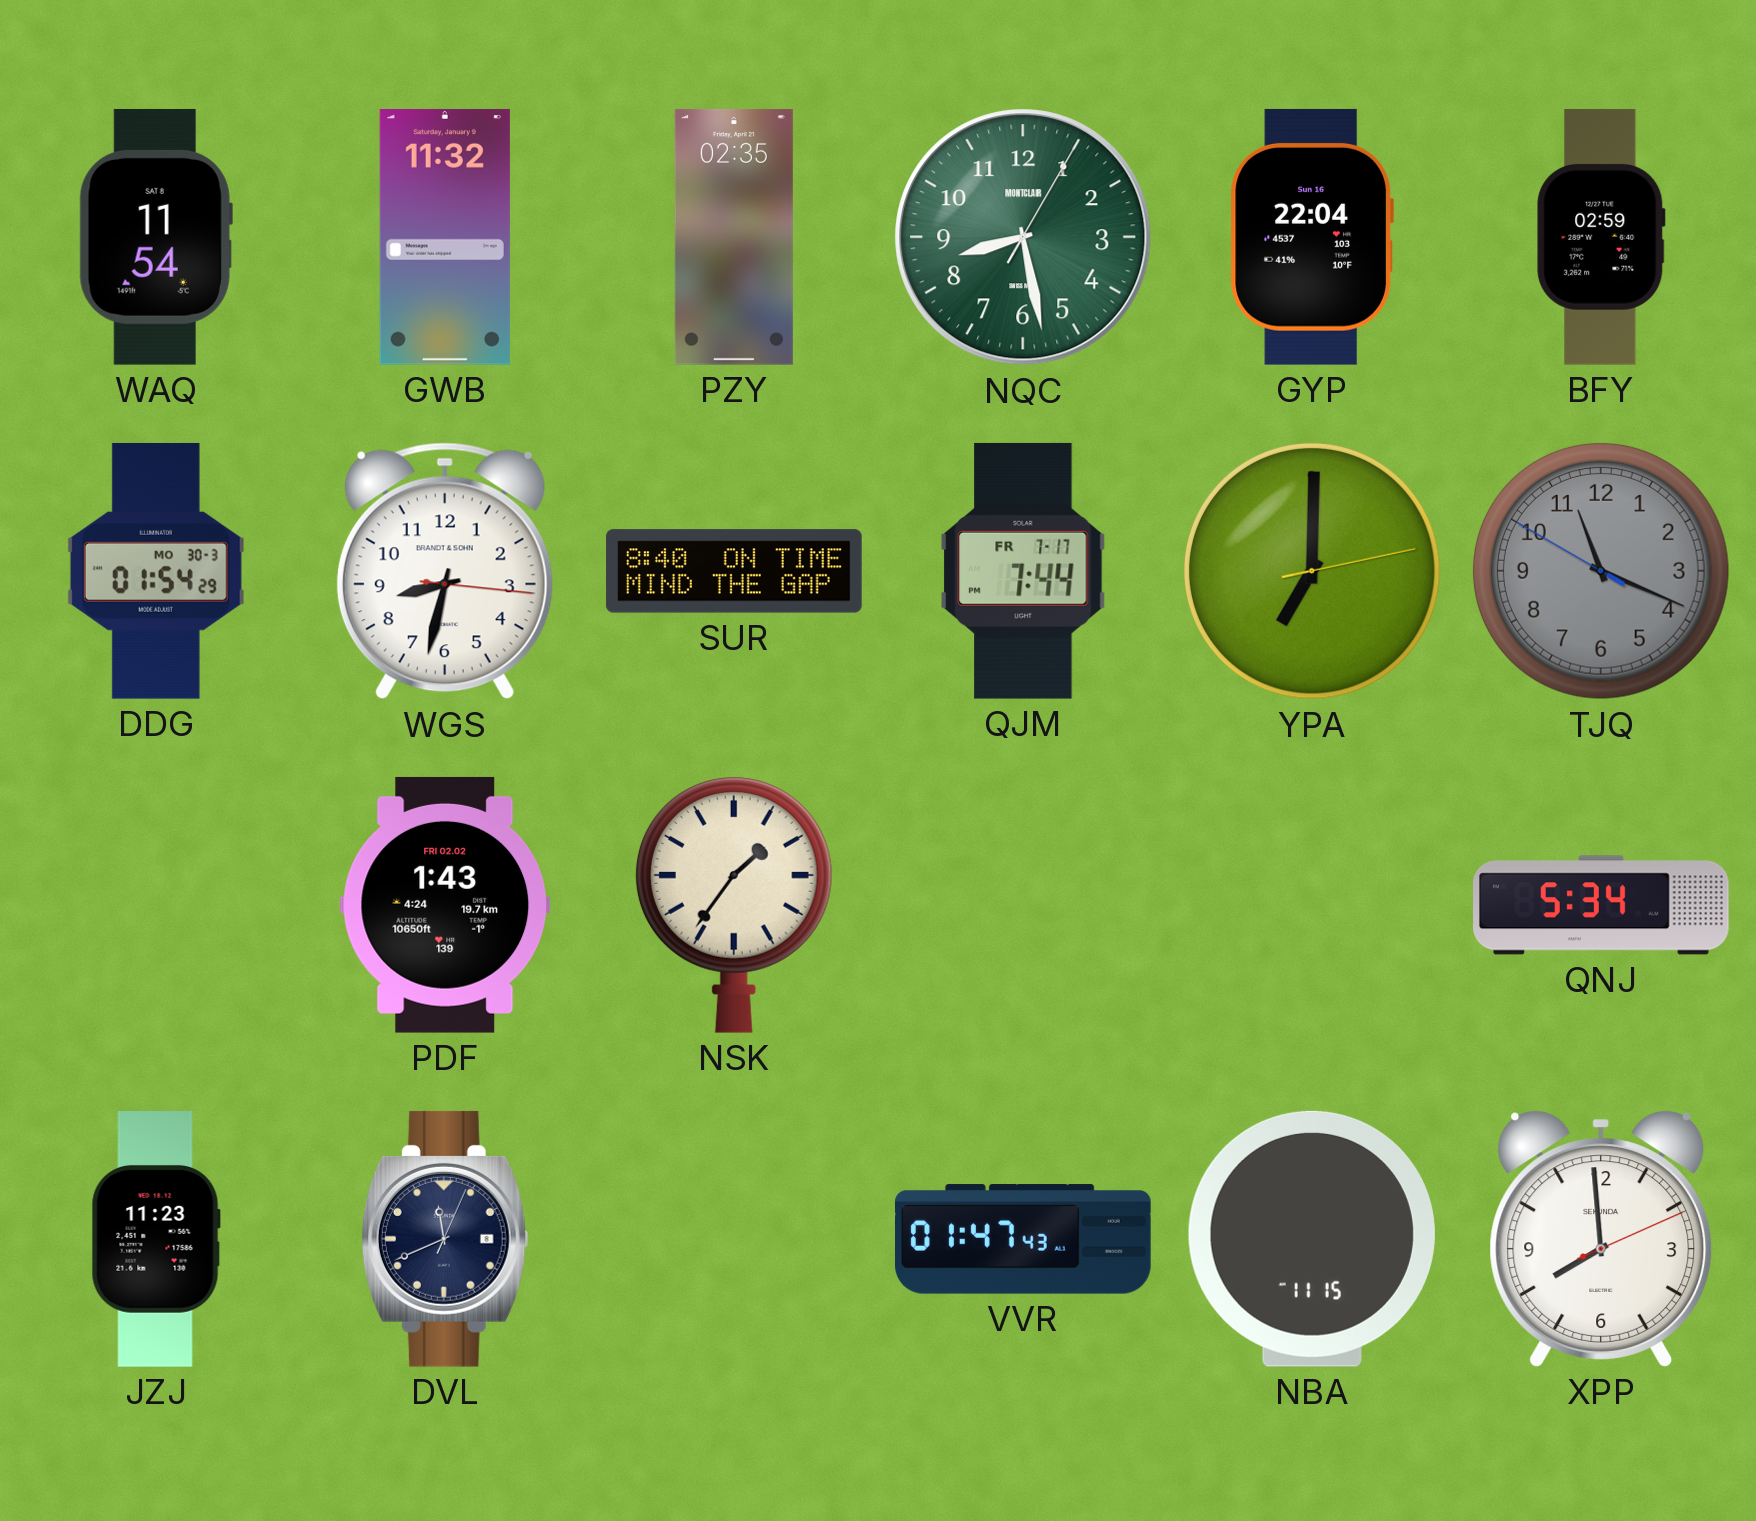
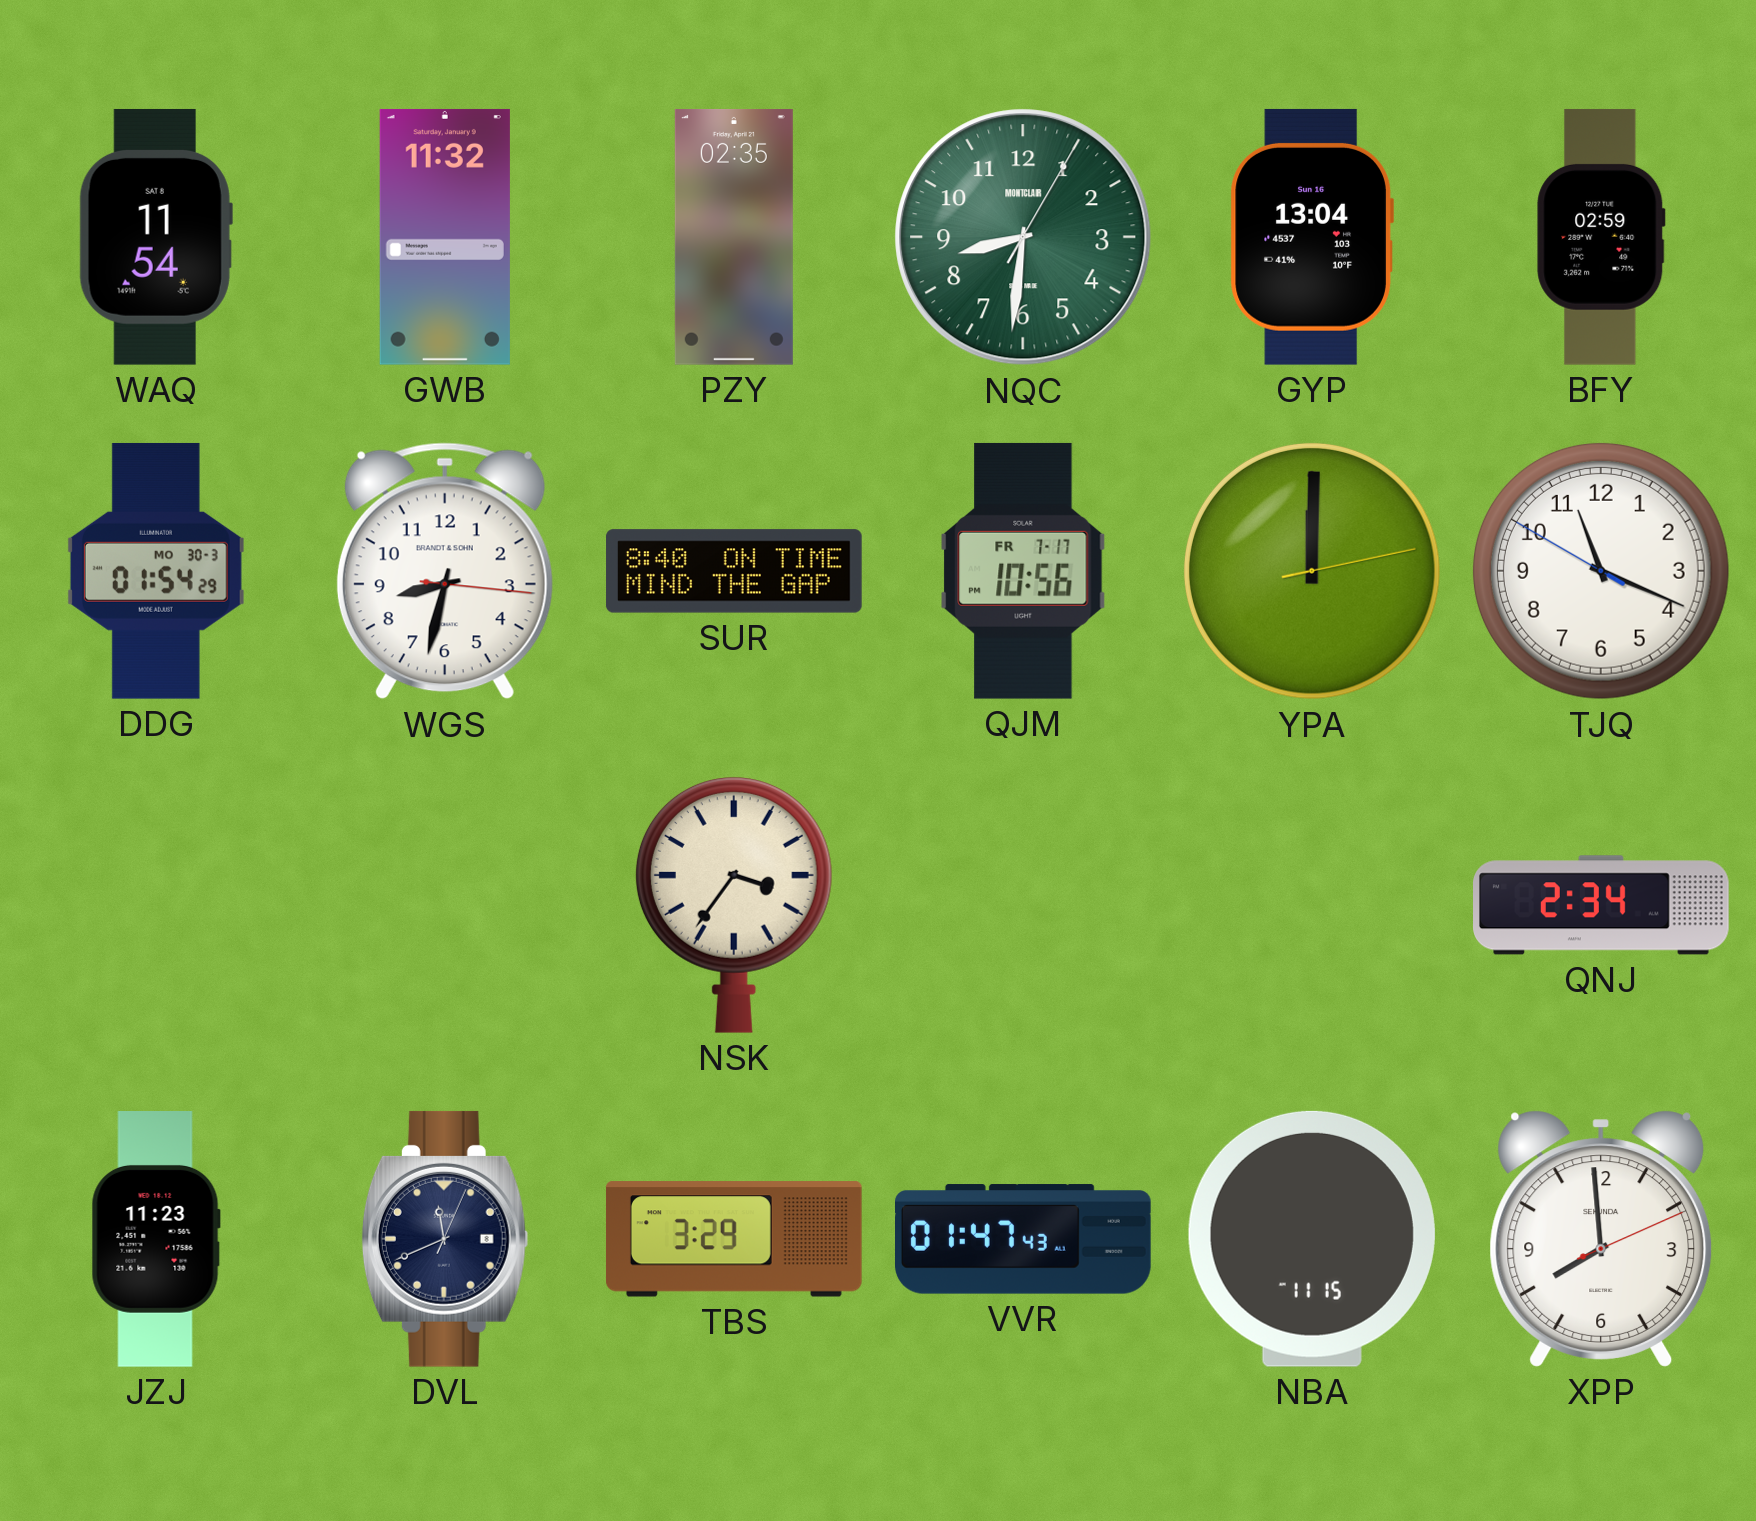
NQC: 8:28 -> 8:31
GYP: 22:04 -> 13:04
QJM: 7:44 -> 10:56
YPA: 7:00 -> 12:00
TJQ dial: grey -> white
PDF: 1:43 -> none
NSK: 1:36 -> 3:36
QNJ: 5:34 -> 2:34
TBS: none -> 3:29
